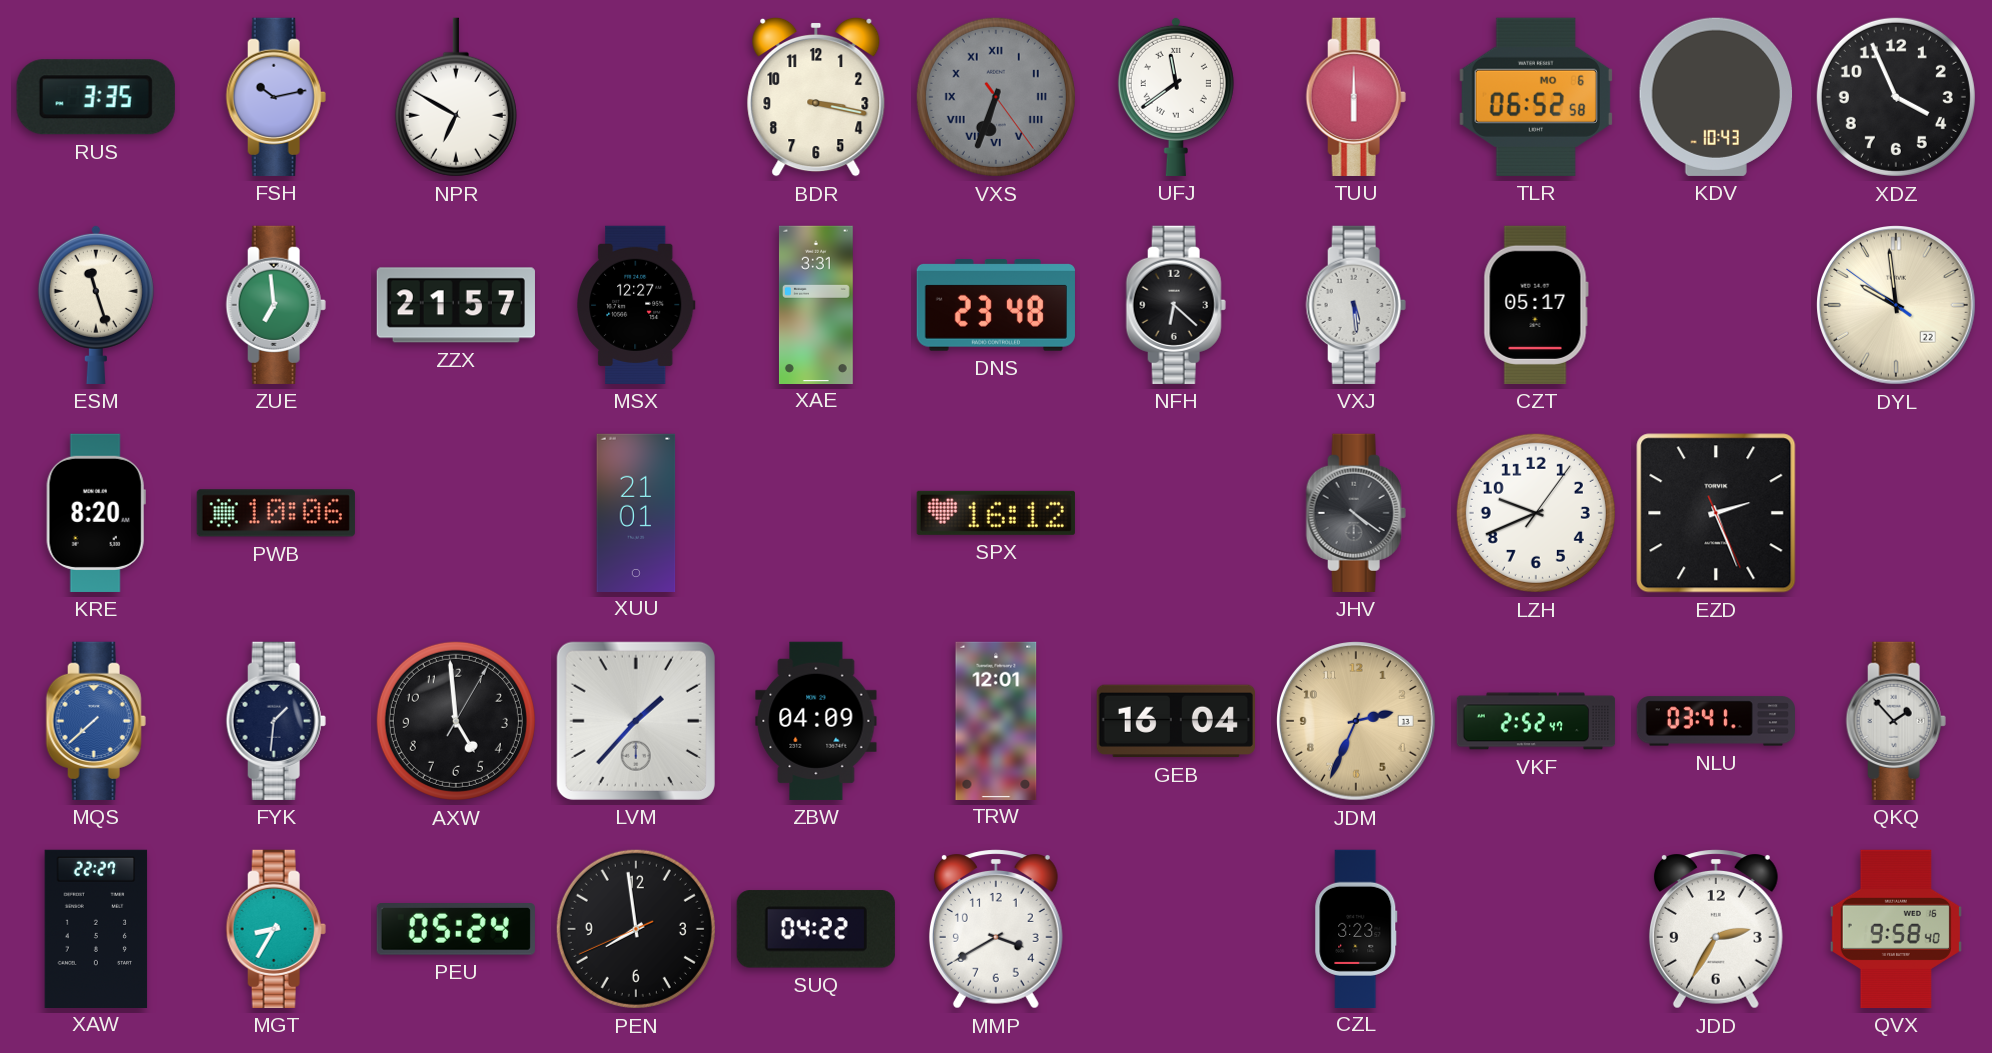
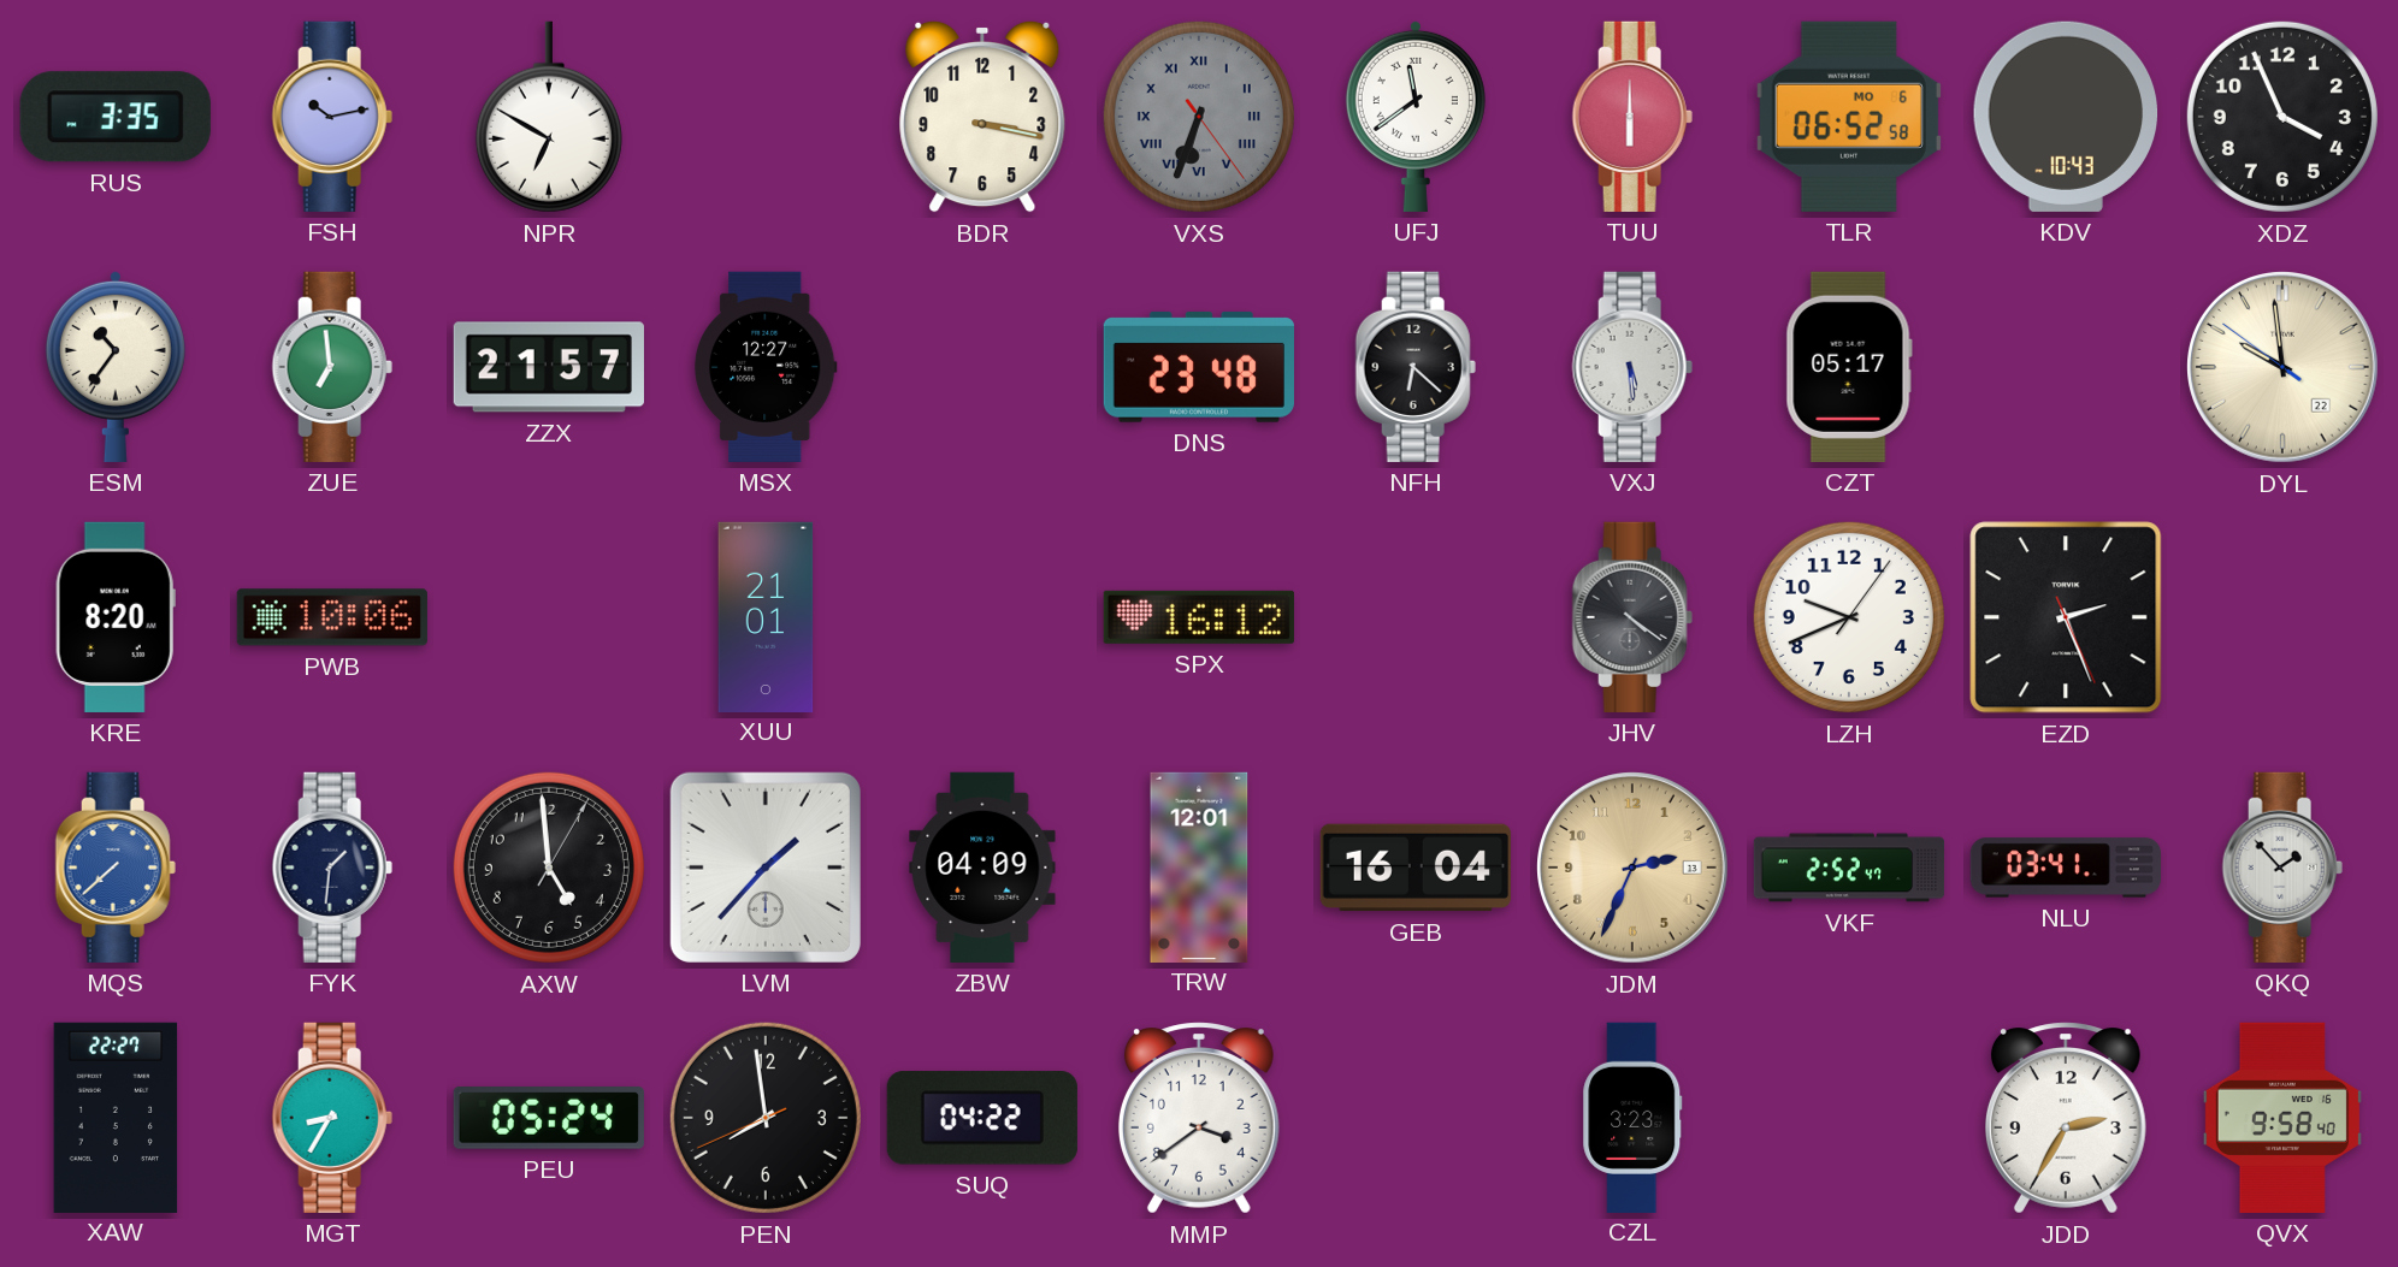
ESM: 11:27 -> 10:36
XAE: 3:31 -> none
MMP: 3:40 -> 3:39
